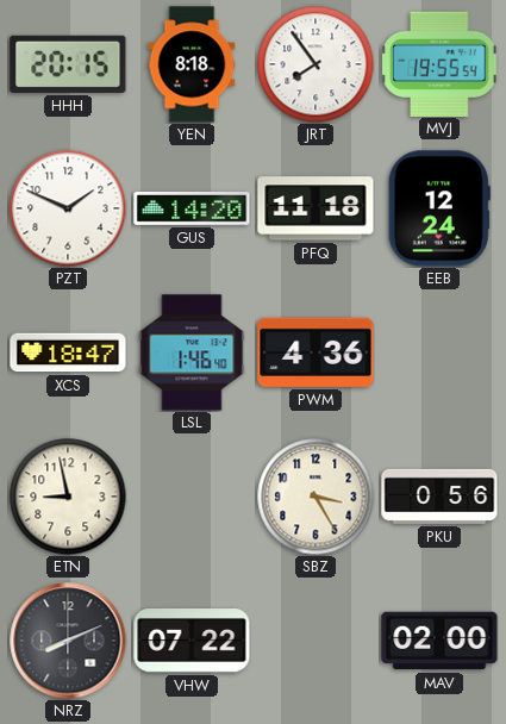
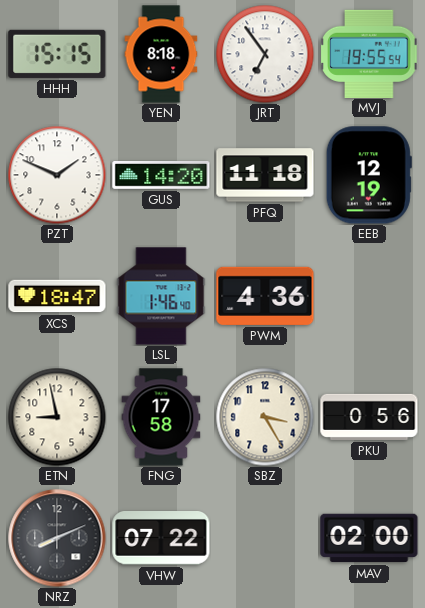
HHH: 20:15 -> 15:15
JRT: 7:54 -> 6:54
EEB: 12:24 -> 12:19
FNG: none -> 17:58
